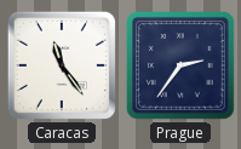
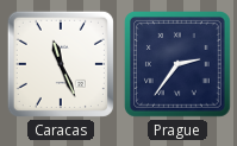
Caracas: 11:24 -> 11:26
